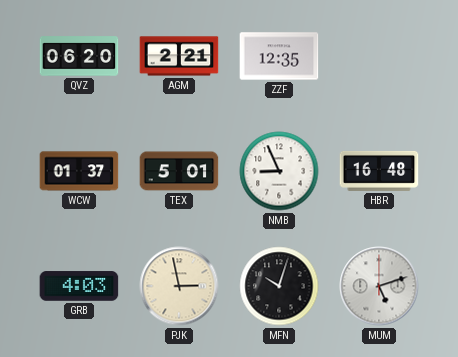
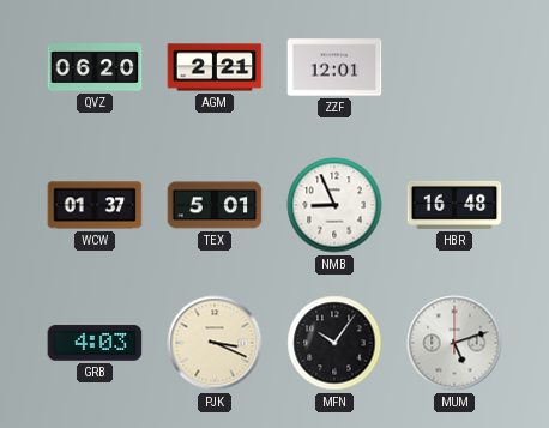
ZZF: 12:35 -> 12:01
PJK: 2:58 -> 3:19
MFN: 10:03 -> 10:06
